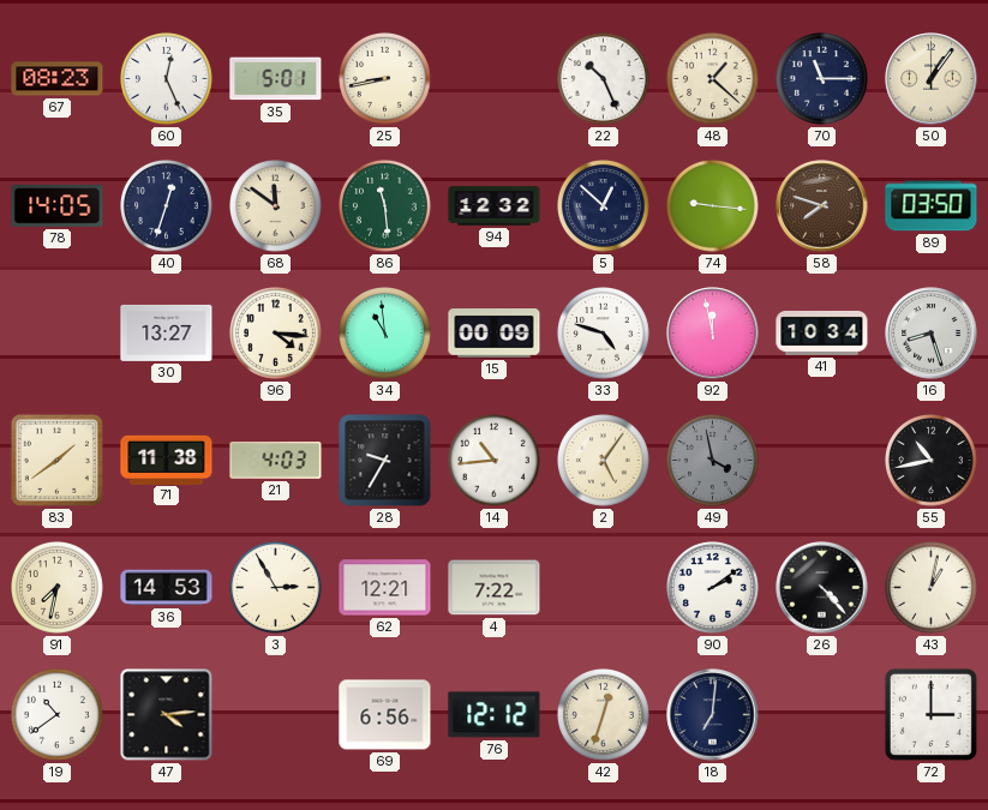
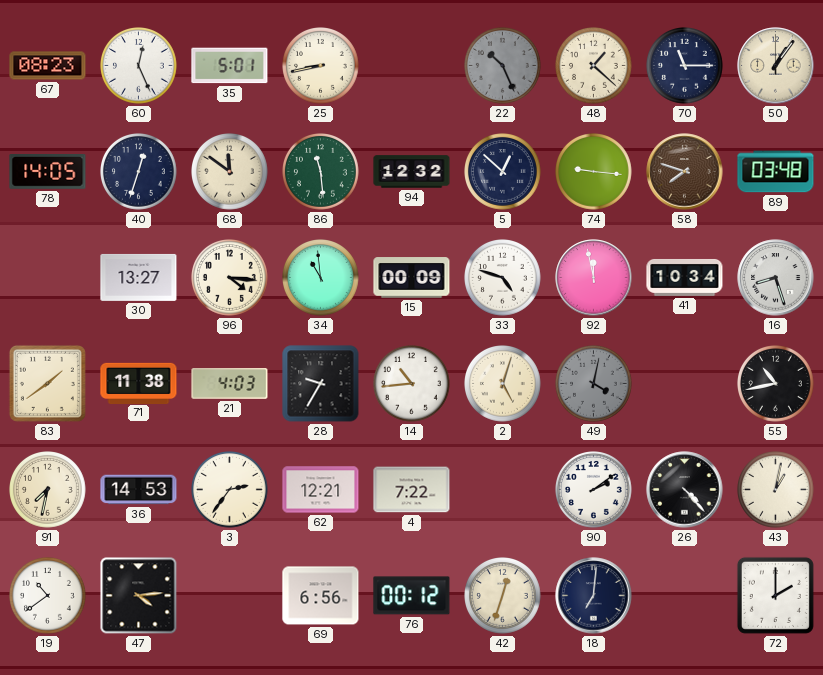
22 dial: white -> grey
89: 03:50 -> 03:48
2: 5:06 -> 5:03
49: 3:58 -> 4:02
3: 2:55 -> 2:36
76: 12:12 -> 00:12
72: 3:00 -> 2:00
